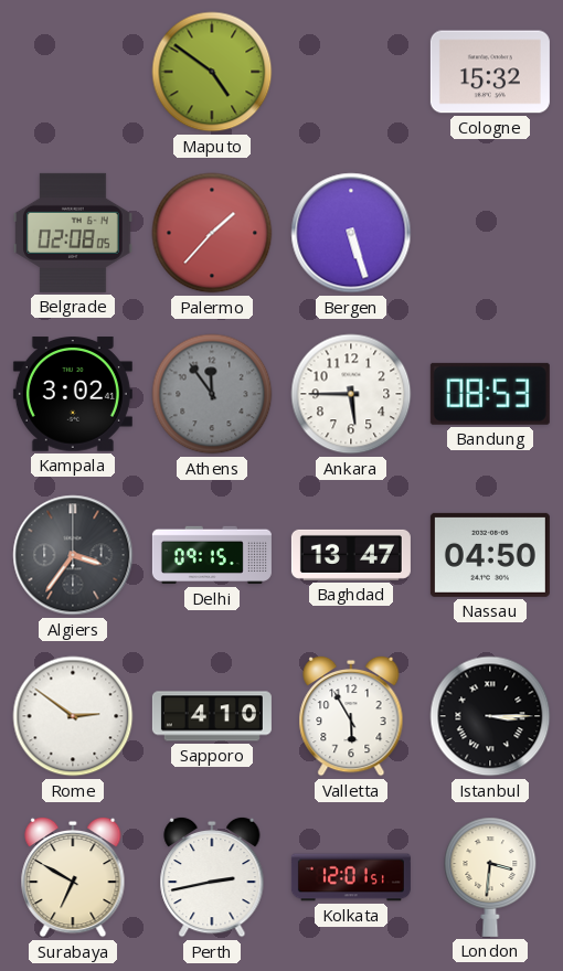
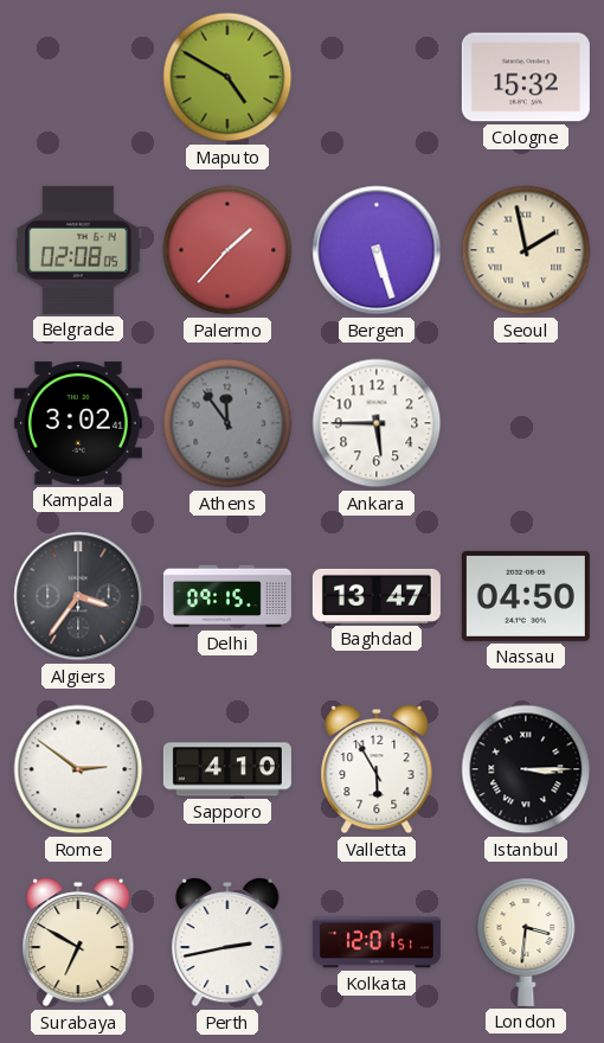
Maputo: 4:51 -> 4:50
Seoul: none -> 1:58
Bandung: 08:53 -> none
